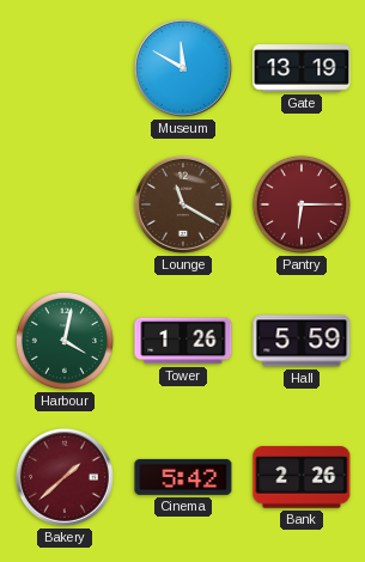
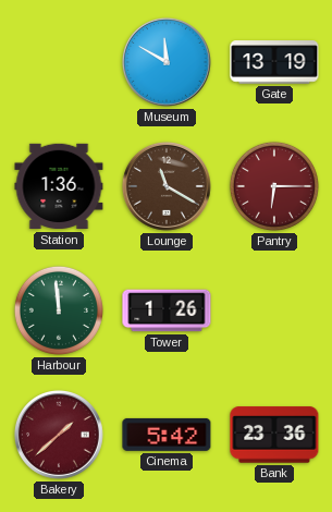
Station: none -> 1:36
Harbour: 4:02 -> 11:59
Hall: 5:59 -> none
Bank: 2:26 -> 23:36
